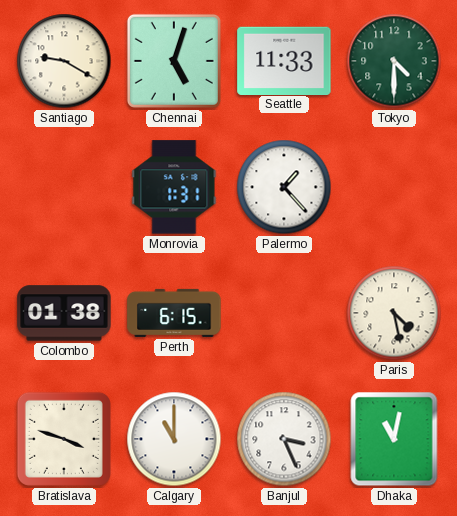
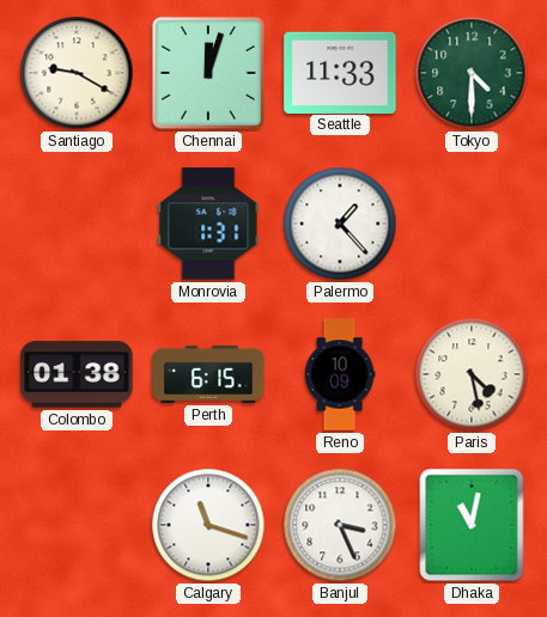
Chennai: 5:03 -> 12:03
Reno: none -> 10:09
Bratislava: 3:48 -> none
Calgary: 11:00 -> 11:18
